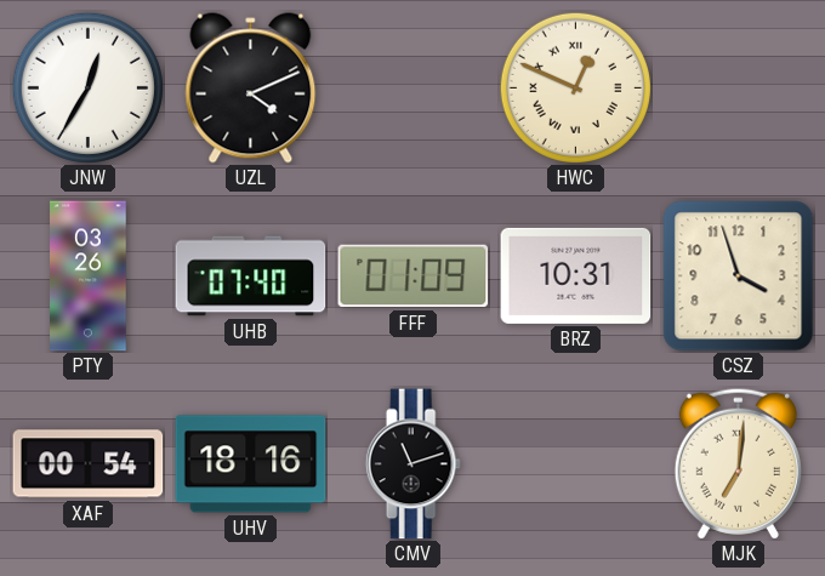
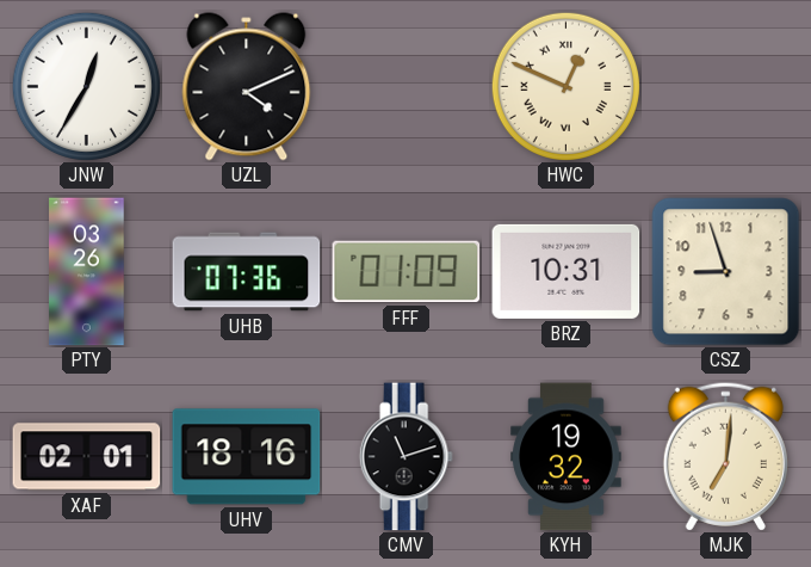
UHB: 07:40 -> 07:36
CSZ: 3:57 -> 8:57
XAF: 00:54 -> 02:01
KYH: none -> 19:32
